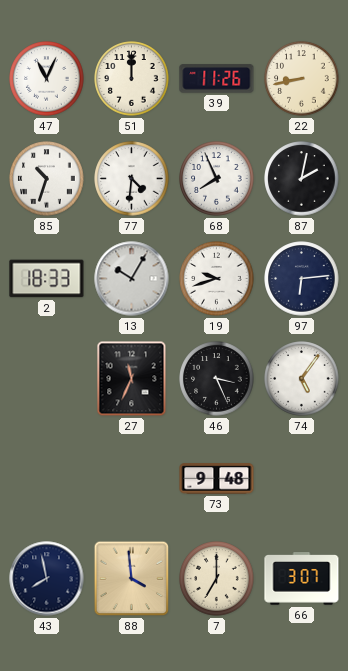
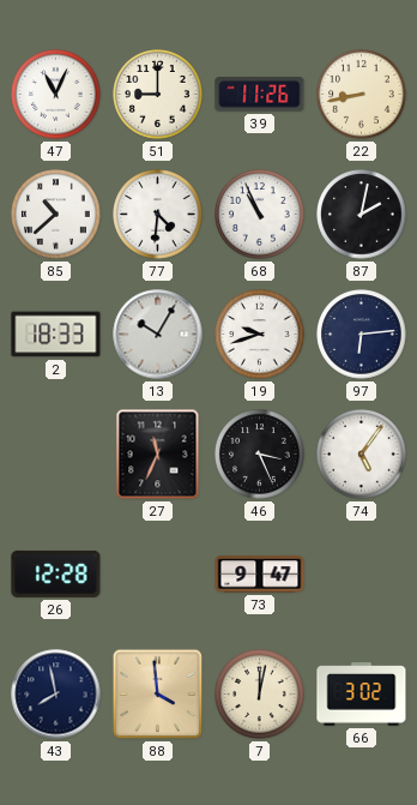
51: 12:00 -> 9:00
85: 10:33 -> 10:38
68: 7:56 -> 10:56
26: none -> 12:28
73: 9:48 -> 9:47
7: 7:00 -> 12:02
66: 3:07 -> 3:02
